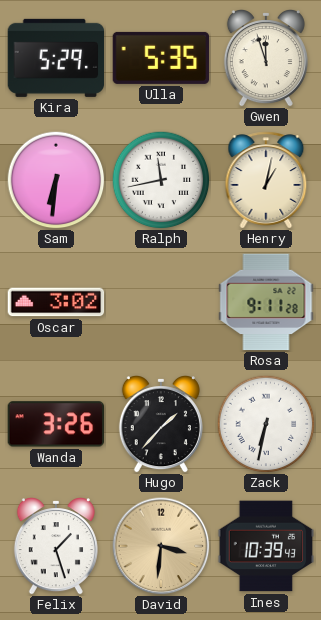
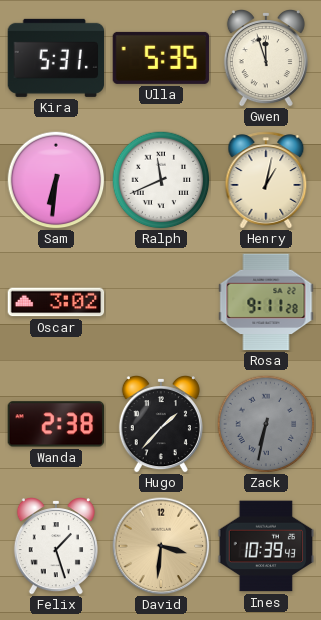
Kira: 5:29 -> 5:31
Ralph: 11:43 -> 11:41
Wanda: 3:26 -> 2:38
Zack dial: white -> grey
